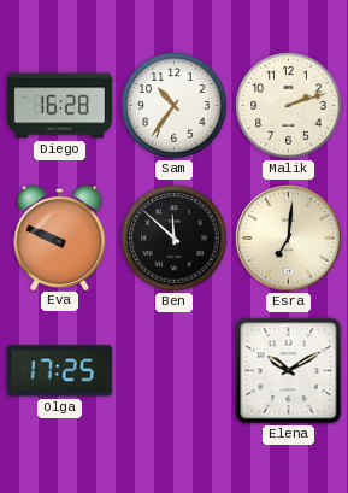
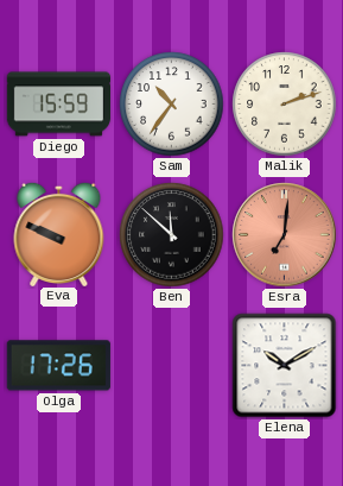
Diego: 16:28 -> 15:59
Esra dial: cream -> salmon
Olga: 17:25 -> 17:26
